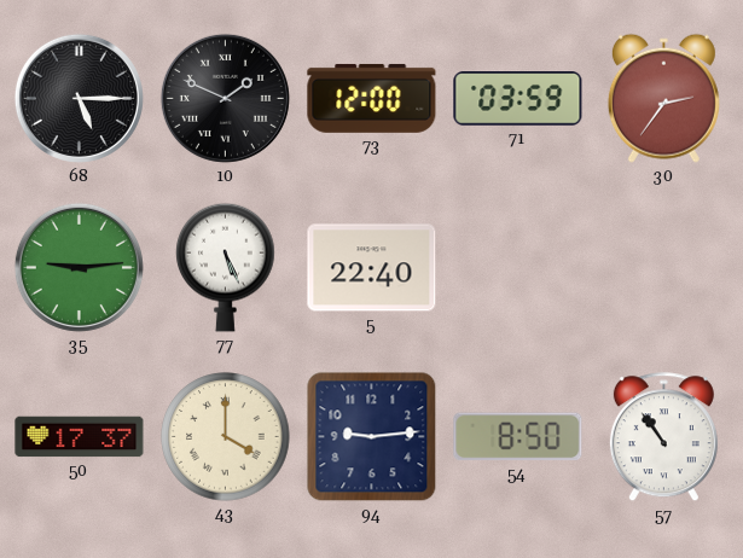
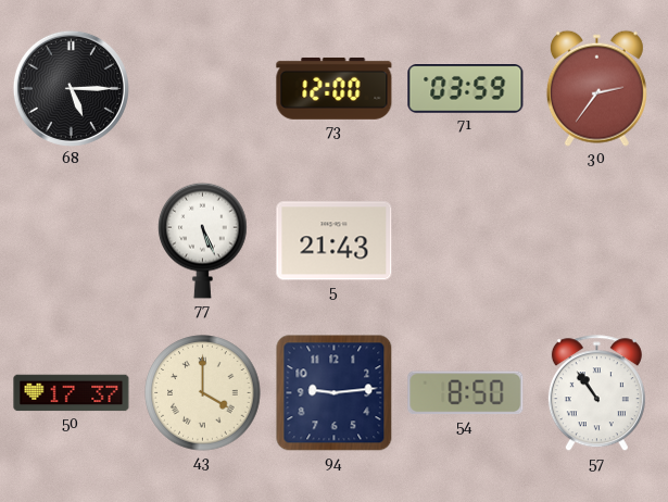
10: 1:49 -> none
35: 9:14 -> none
5: 22:40 -> 21:43
